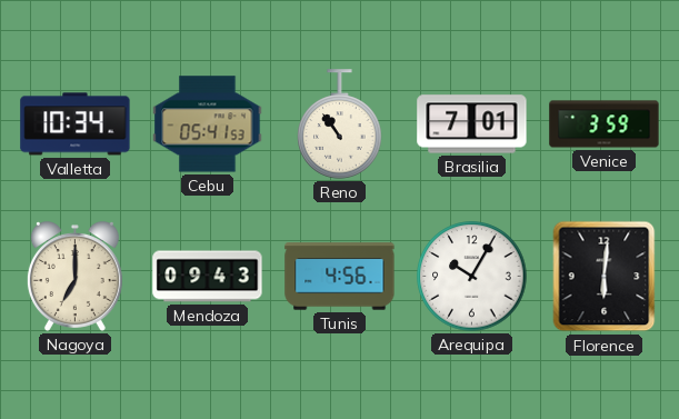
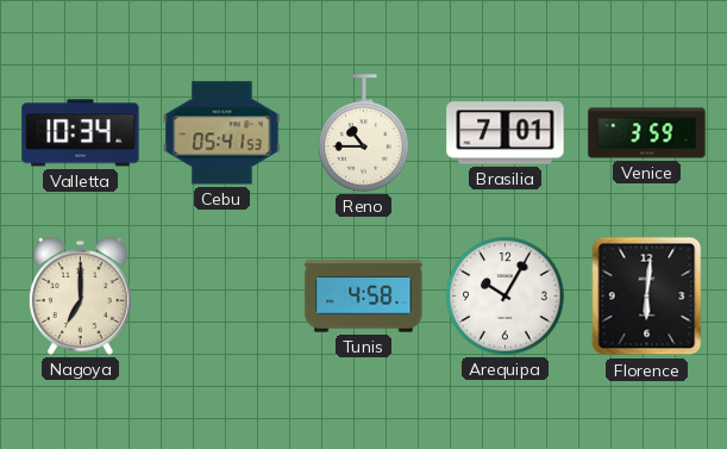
Reno: 10:54 -> 10:45
Mendoza: 09:43 -> none
Tunis: 4:56 -> 4:58
